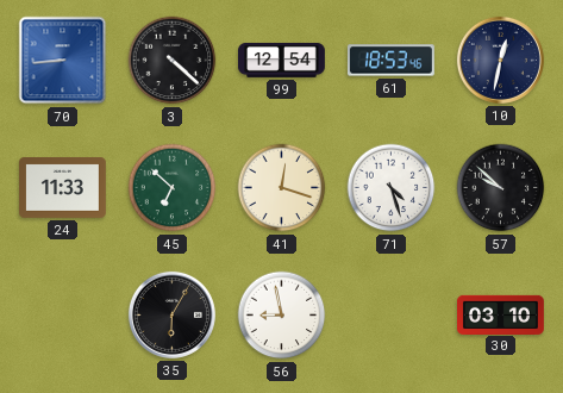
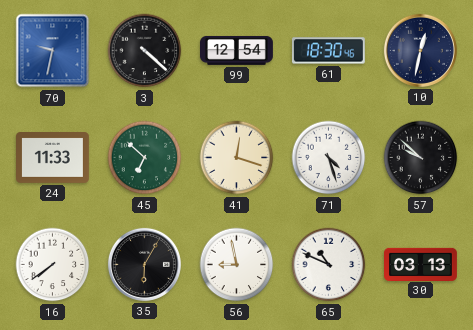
70: 8:44 -> 9:32
61: 18:53 -> 18:30
16: none -> 7:39
65: none -> 10:49
30: 03:10 -> 03:13
